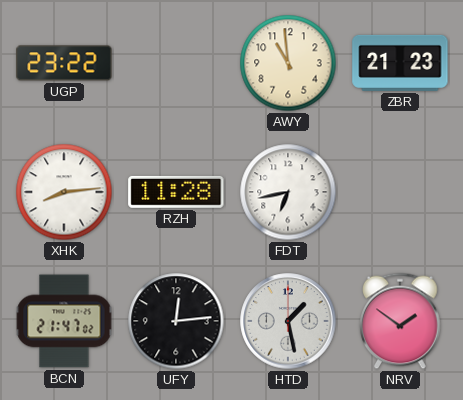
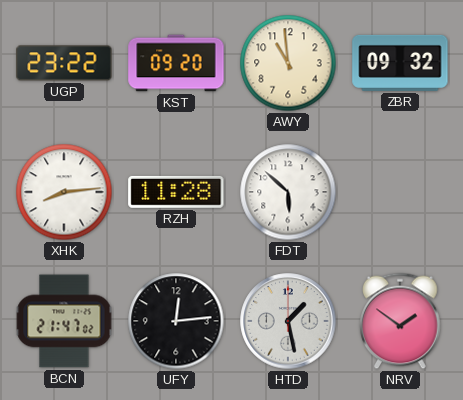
KST: none -> 09:20
ZBR: 21:23 -> 09:32
FDT: 6:43 -> 5:52
